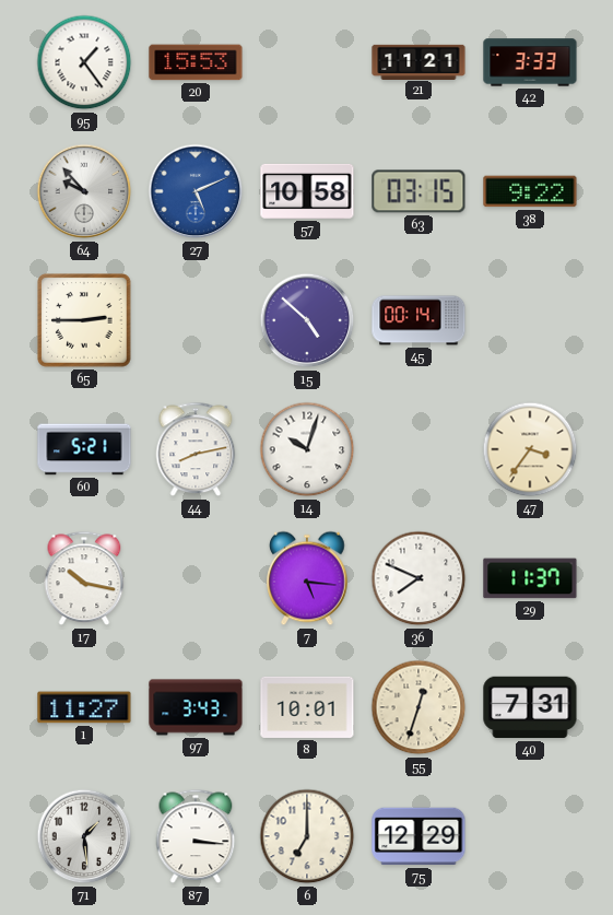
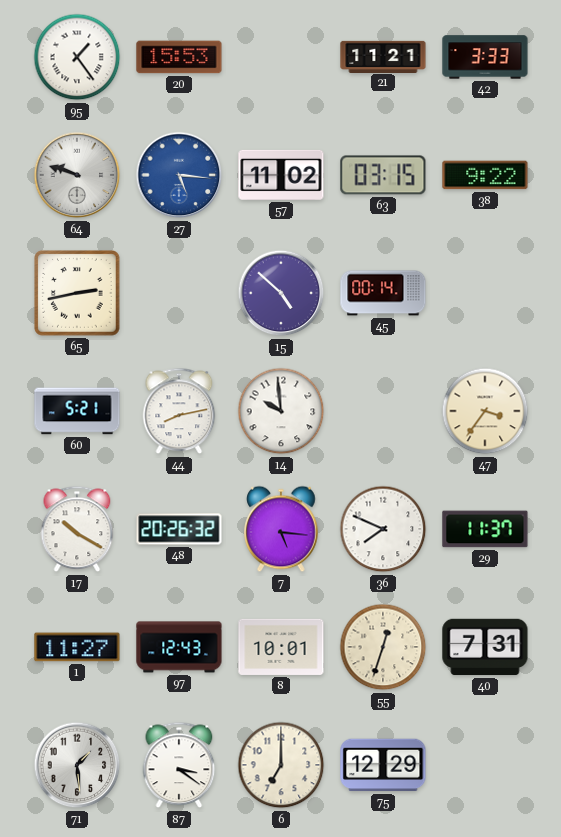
64: 9:53 -> 9:48
27: 5:11 -> 5:16
57: 10:58 -> 11:02
65: 2:45 -> 2:43
14: 10:03 -> 9:59
17: 10:17 -> 10:20
48: none -> 20:26
97: 3:43 -> 12:43
87: 3:16 -> 3:21
